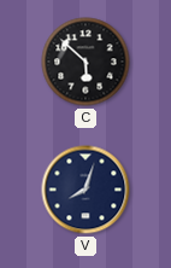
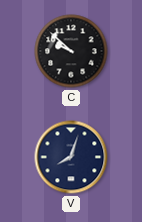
C: 5:52 -> 9:52
